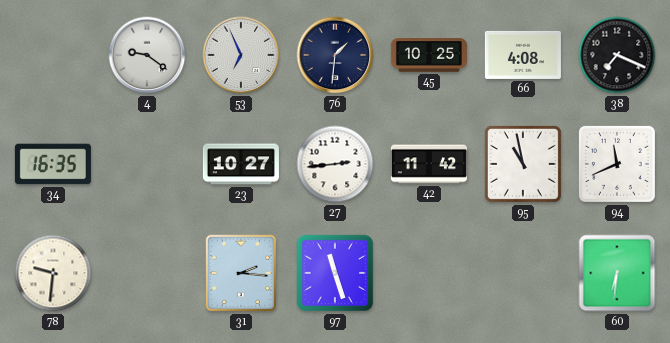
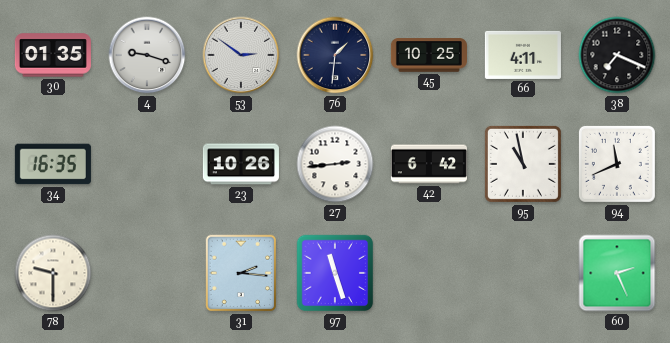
30: none -> 01:35
4: 9:21 -> 9:18
53: 6:56 -> 2:51
66: 4:08 -> 4:11
23: 10:27 -> 10:26
42: 11:42 -> 6:42
78: 9:31 -> 9:30
60: 6:31 -> 2:26
